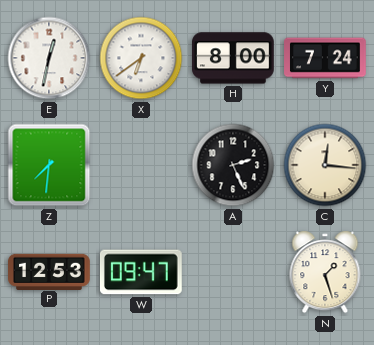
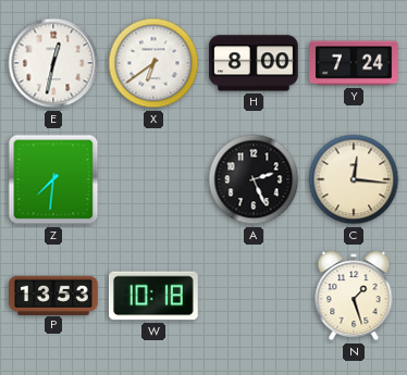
P: 12:53 -> 13:53
W: 09:47 -> 10:18
